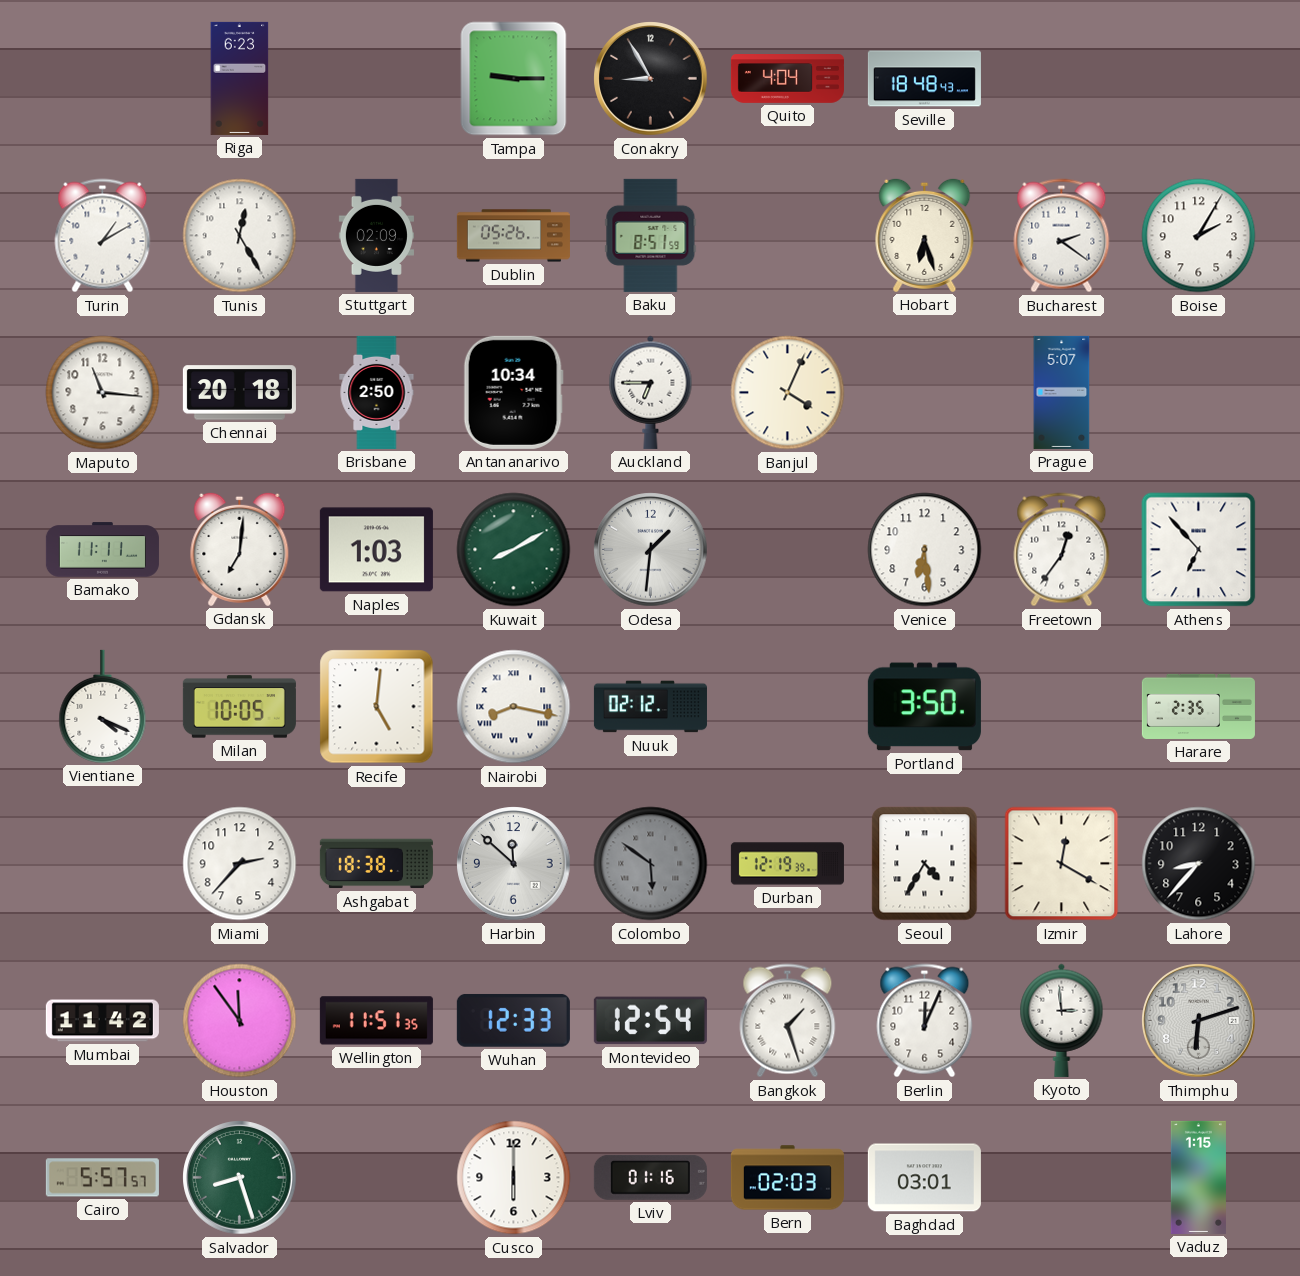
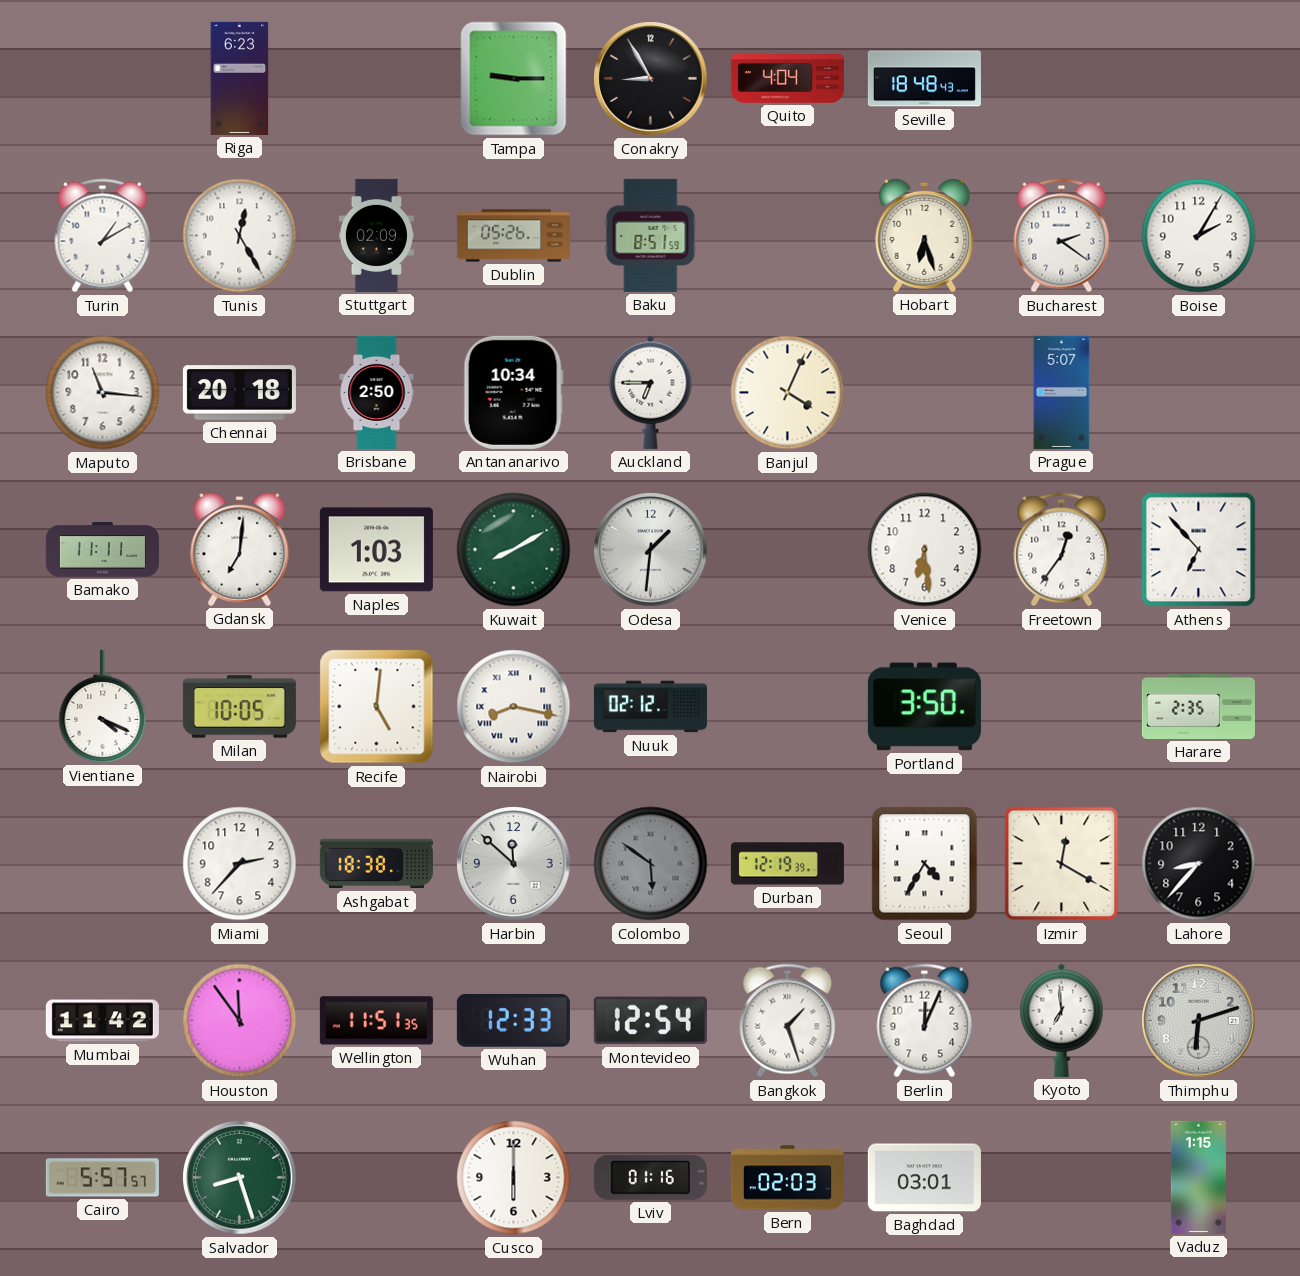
Kyoto: 2:59 -> 6:59
